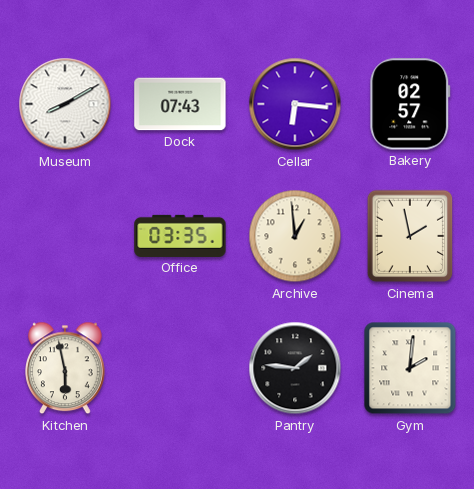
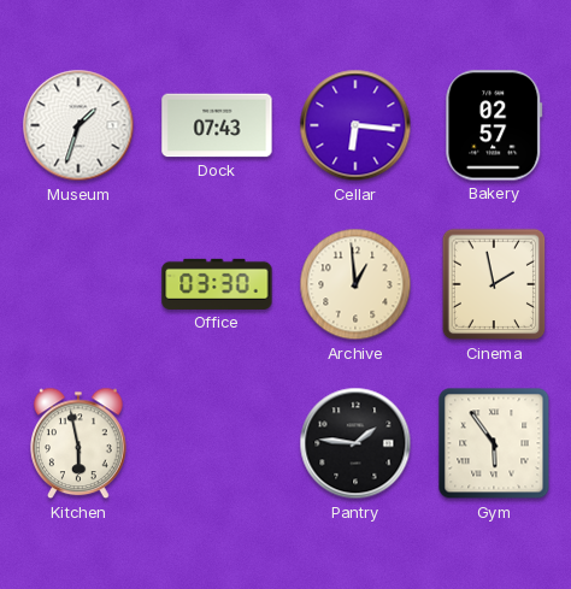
Museum: 8:10 -> 1:33
Office: 03:35 -> 03:30
Gym: 2:01 -> 5:54
